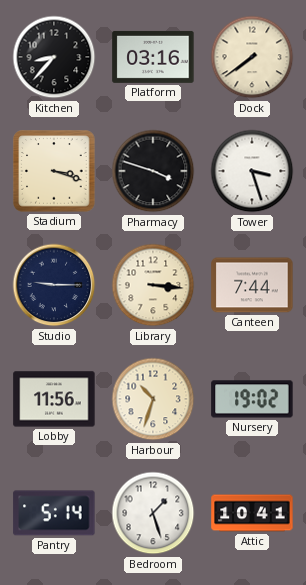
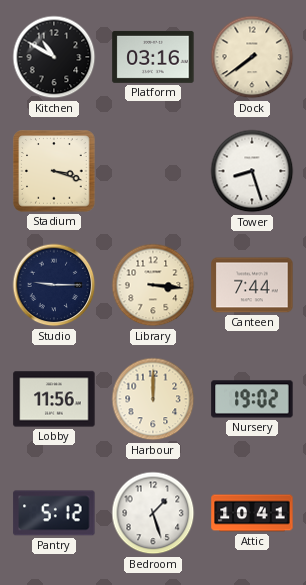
Kitchen: 8:37 -> 10:50
Pharmacy: 3:48 -> none
Tower: 3:27 -> 8:27
Harbour: 10:33 -> 12:00
Pantry: 5:14 -> 5:12
